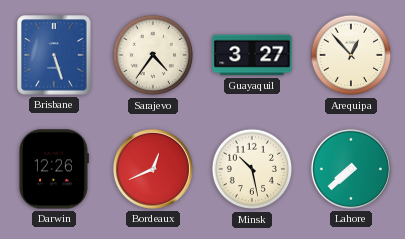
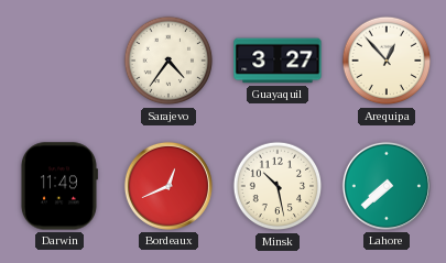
Brisbane: 5:27 -> none
Darwin: 12:26 -> 11:49
